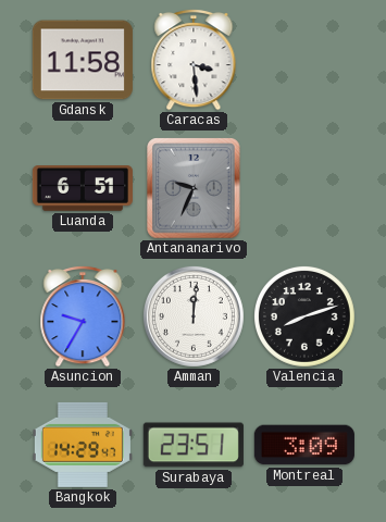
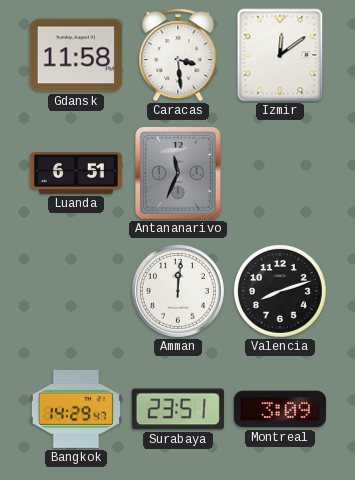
Izmir: none -> 12:09
Antananarivo: 9:34 -> 11:34
Asuncion: 9:35 -> none
